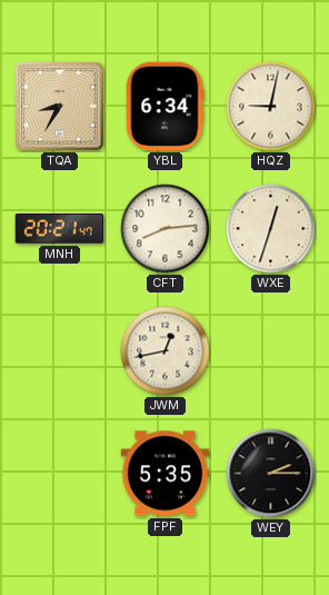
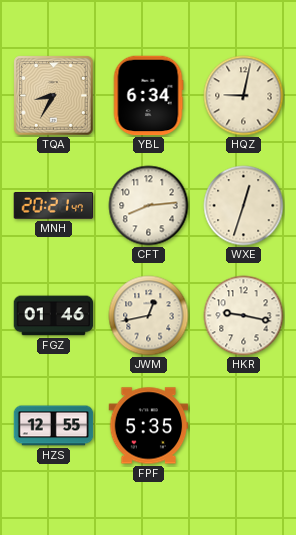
FGZ: none -> 01:46
HKR: none -> 9:17
HZS: none -> 12:55
WEY: 2:15 -> none
